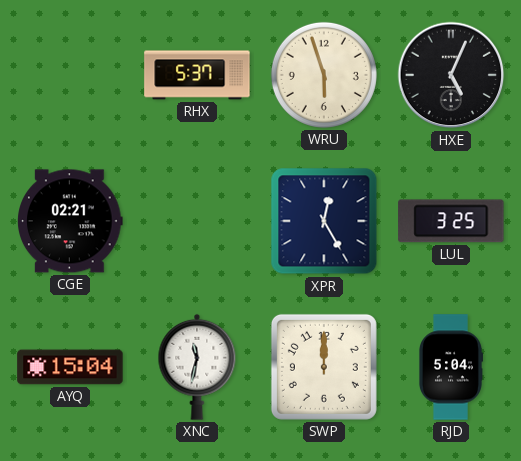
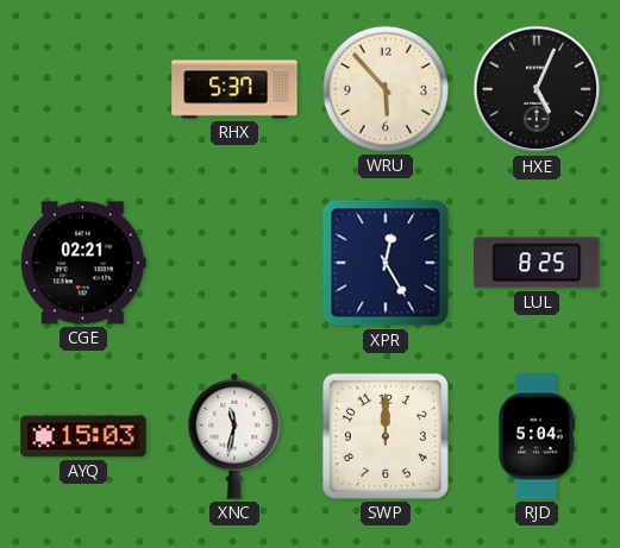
WRU: 5:57 -> 5:53
LUL: 3:25 -> 8:25
AYQ: 15:04 -> 15:03
